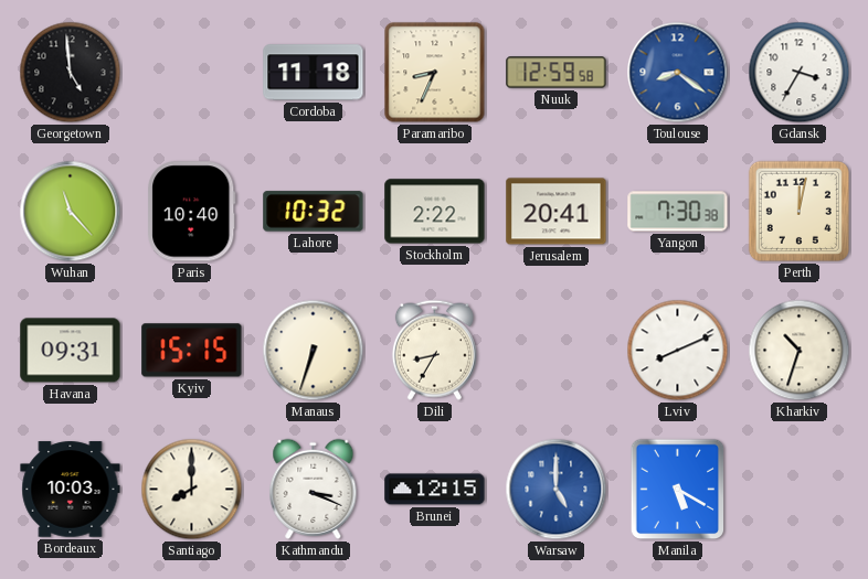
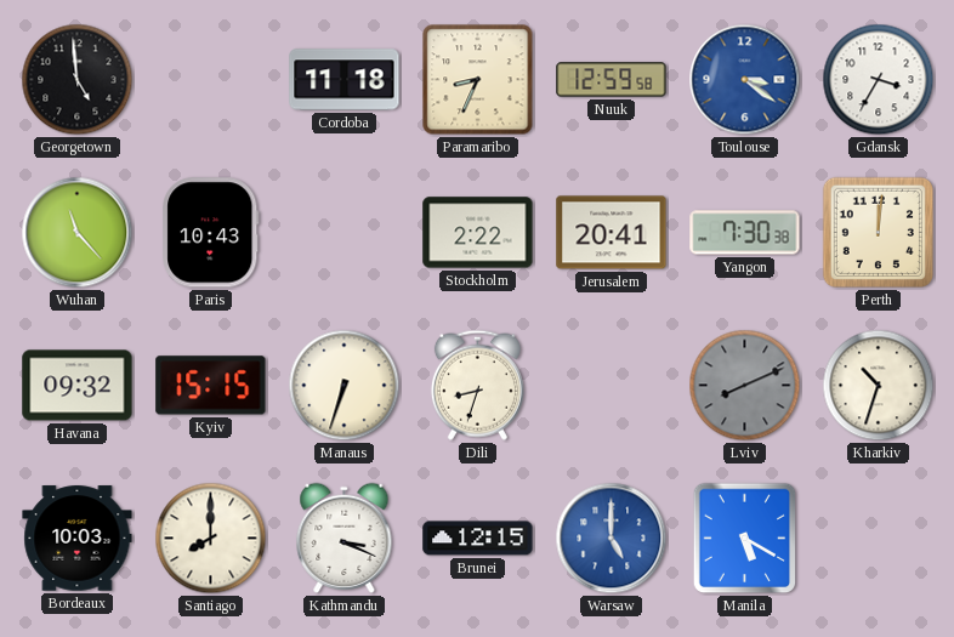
Toulouse: 8:21 -> 3:21
Paris: 10:40 -> 10:43
Lahore: 10:32 -> none
Perth: 12:02 -> 12:01
Havana: 09:31 -> 09:32
Dili: 8:35 -> 8:33
Lviv dial: white -> grey
